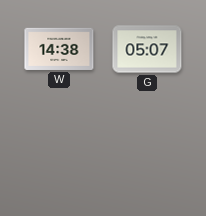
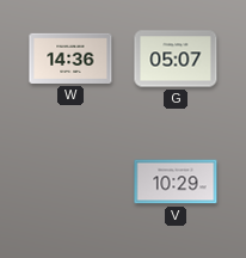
W: 14:38 -> 14:36
V: none -> 10:29
